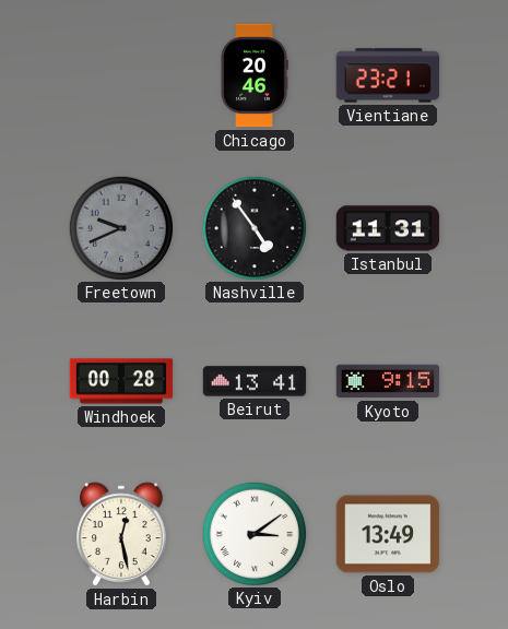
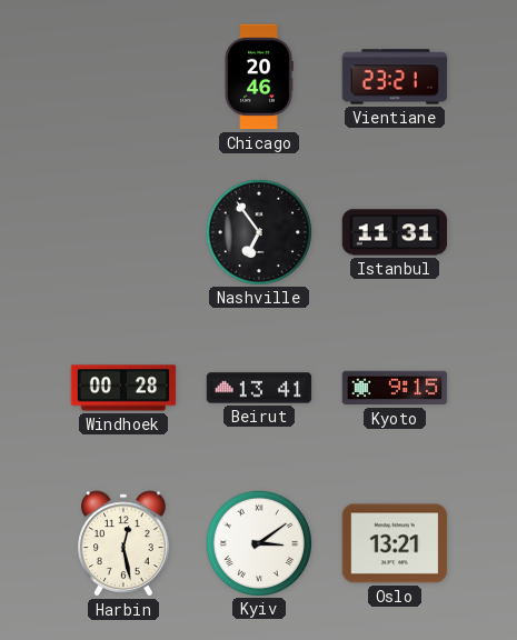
Freetown: 9:41 -> none
Nashville: 4:54 -> 6:54
Oslo: 13:49 -> 13:21
